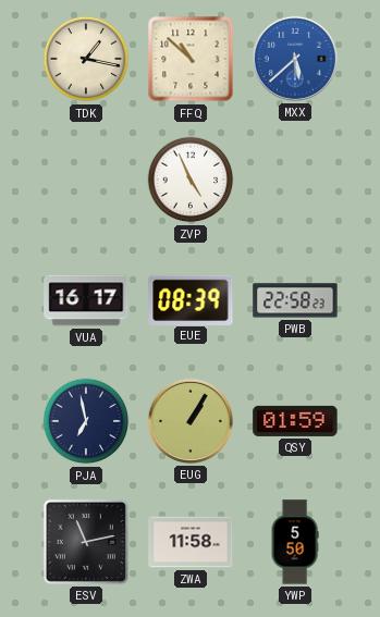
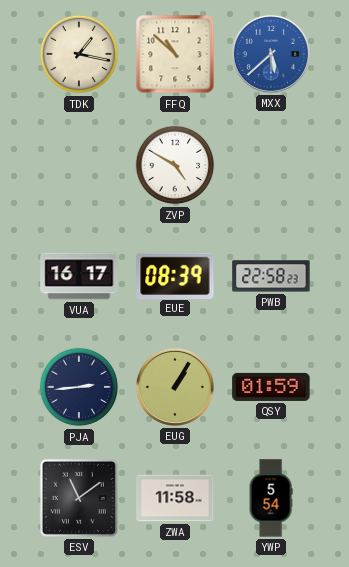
ZVP: 4:56 -> 4:50
PJA: 6:58 -> 2:44
ESV: 11:13 -> 11:09
YWP: 5:50 -> 5:54
